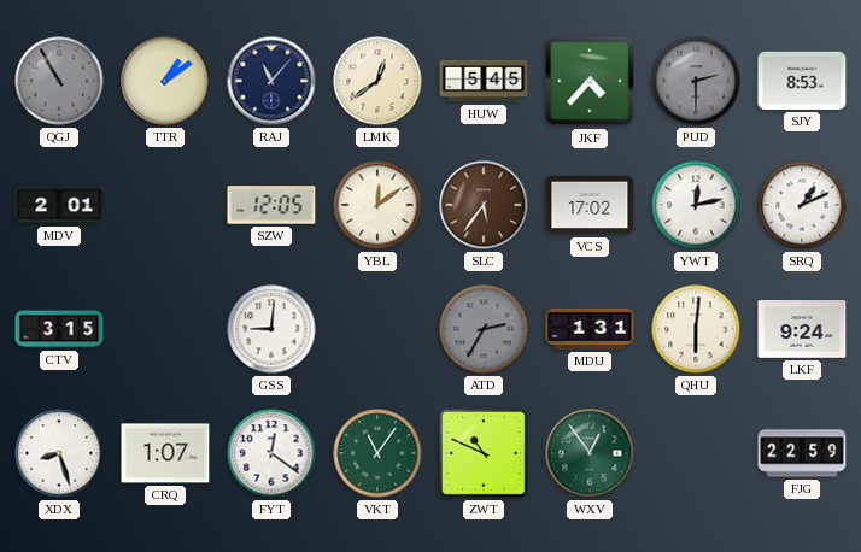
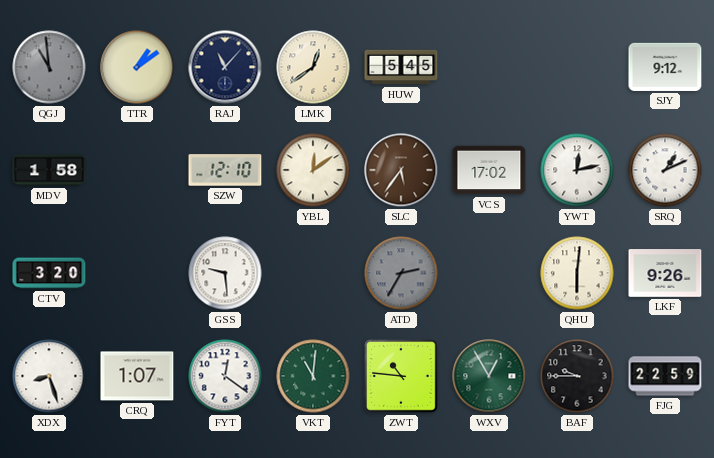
QGJ: 10:55 -> 10:59
JKF: 4:37 -> none
PUD: 2:30 -> none
SJY: 8:53 -> 9:12
MDV: 2:01 -> 1:58
SZW: 12:05 -> 12:10
CTV: 3:15 -> 3:20
GSS: 9:01 -> 9:29
MDU: 1:31 -> none
LKF: 9:24 -> 9:26
VKT: 11:06 -> 11:01
ZWT: 10:49 -> 10:46
WXV: 12:54 -> 12:55
BAF: none -> 9:45
